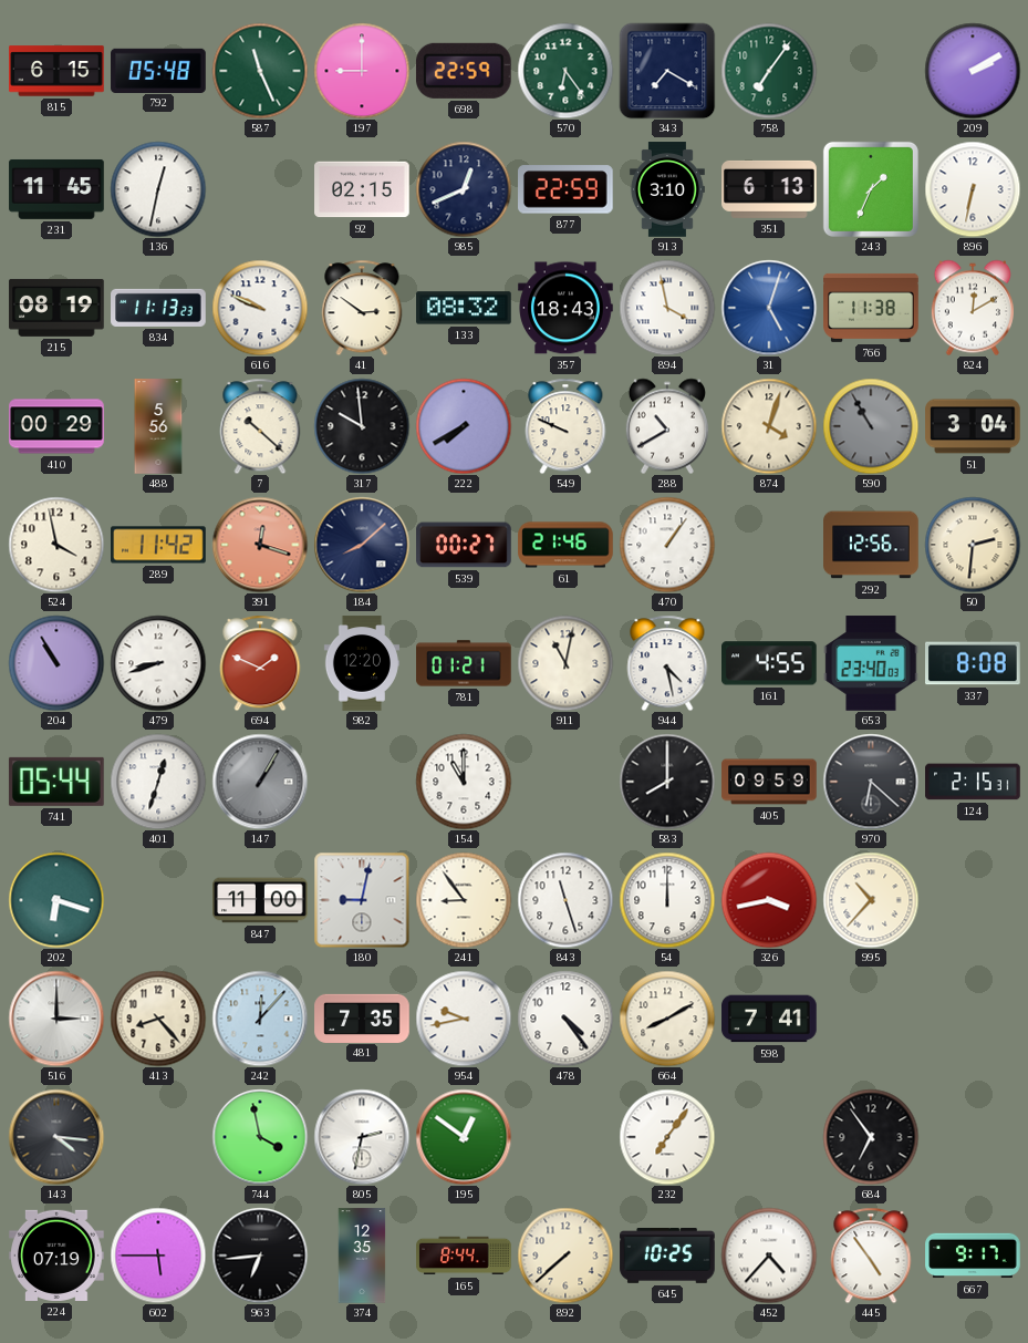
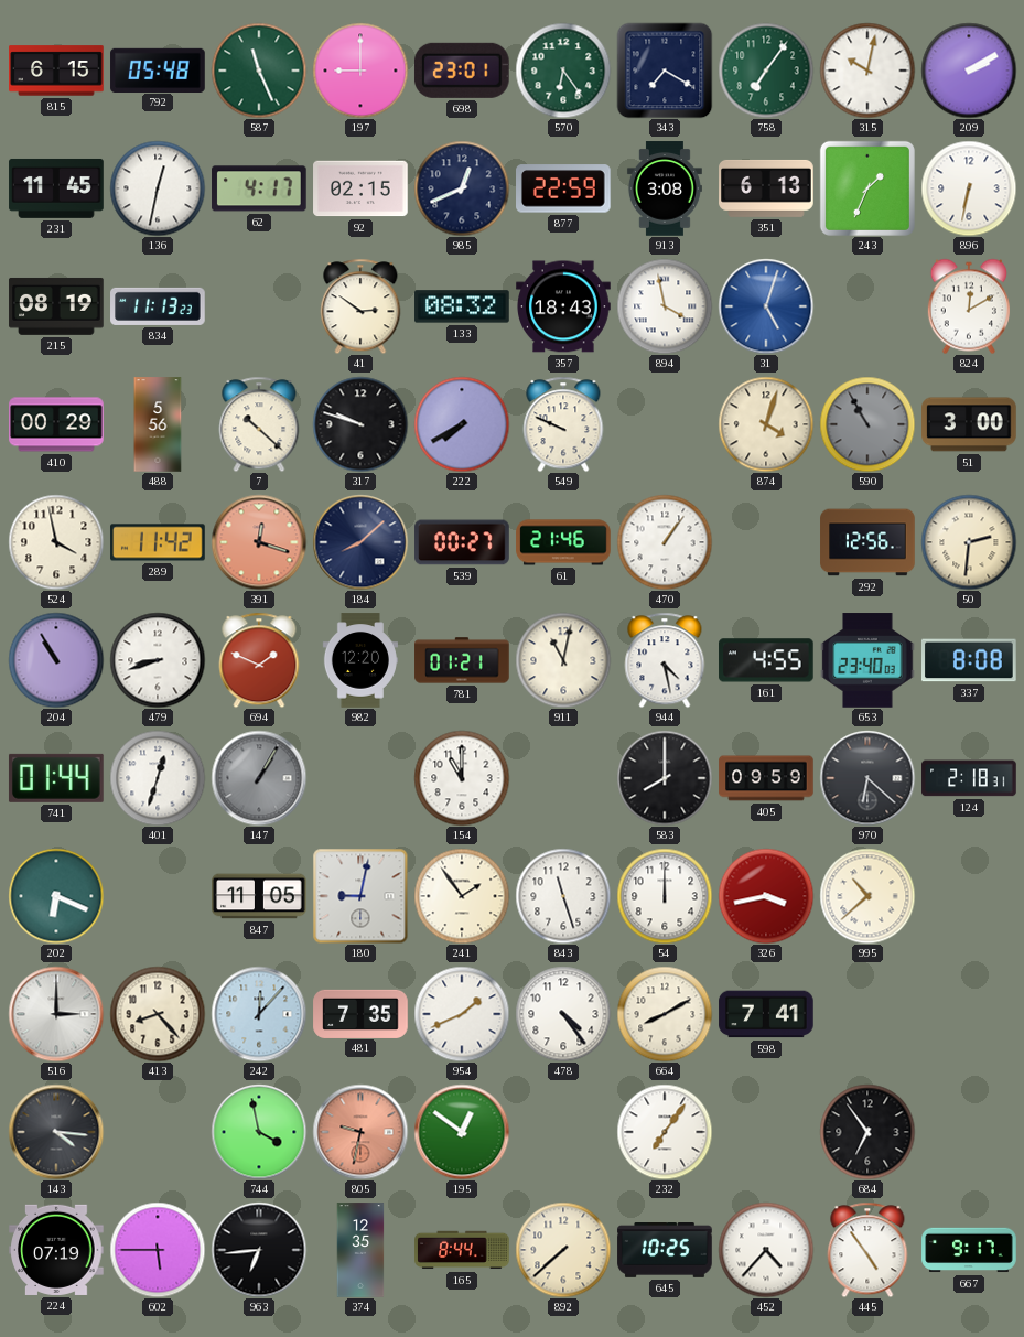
698: 22:59 -> 23:01
315: none -> 10:02
62: none -> 4:17
913: 3:10 -> 3:08
616: 9:49 -> none
766: 11:38 -> none
317: 9:59 -> 9:48
288: 10:40 -> none
51: 3:04 -> 3:00
741: 05:44 -> 01:44
124: 2:15 -> 2:18
202: 6:18 -> 6:19
847: 11:00 -> 11:05
241: 8:54 -> 1:54
995: 10:37 -> 10:38
954: 9:43 -> 1:41
805: 2:32 -> 9:32
805 dial: white -> salmon
